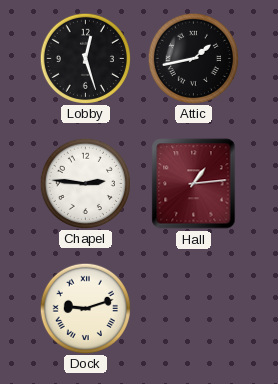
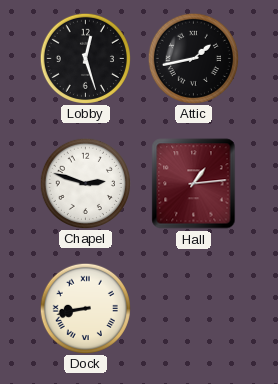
Chapel: 2:46 -> 2:48
Dock: 9:12 -> 8:43
